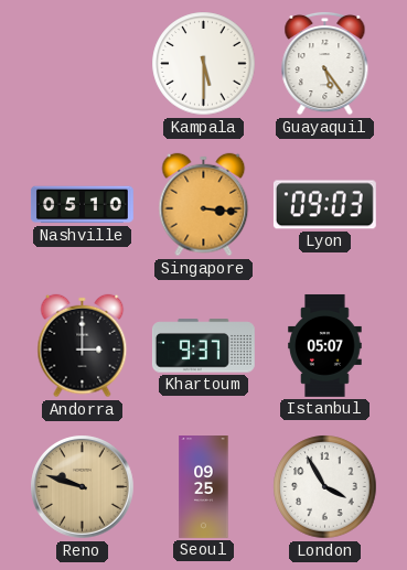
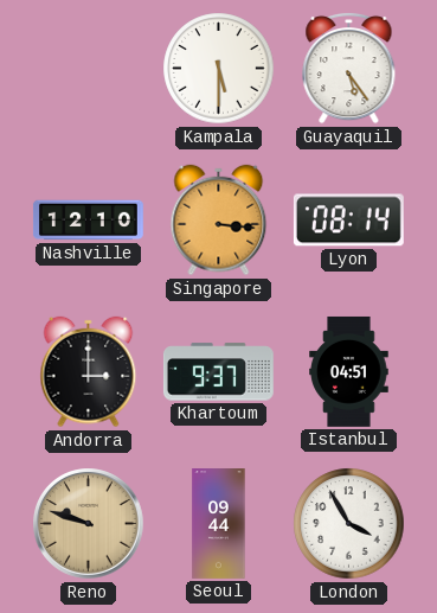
Nashville: 05:10 -> 12:10
Lyon: 09:03 -> 08:14
Istanbul: 05:07 -> 04:51
Seoul: 09:25 -> 09:44
